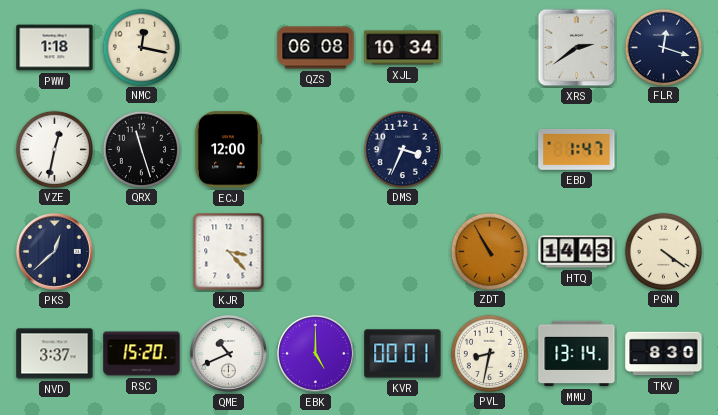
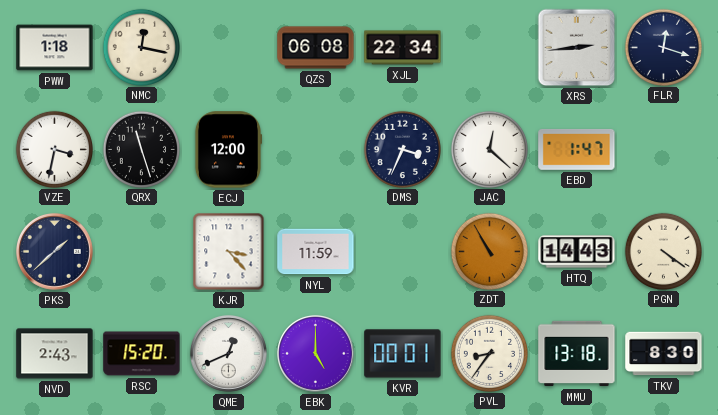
XJL: 10:34 -> 22:34
XRS: 2:39 -> 2:44
VZE: 12:32 -> 3:32
JAC: none -> 12:22
PKS: 12:38 -> 1:38
NYL: none -> 11:59
NVD: 3:37 -> 2:43
QME: 10:41 -> 12:41
PVL: 8:32 -> 8:36
MMU: 13:14 -> 13:18
